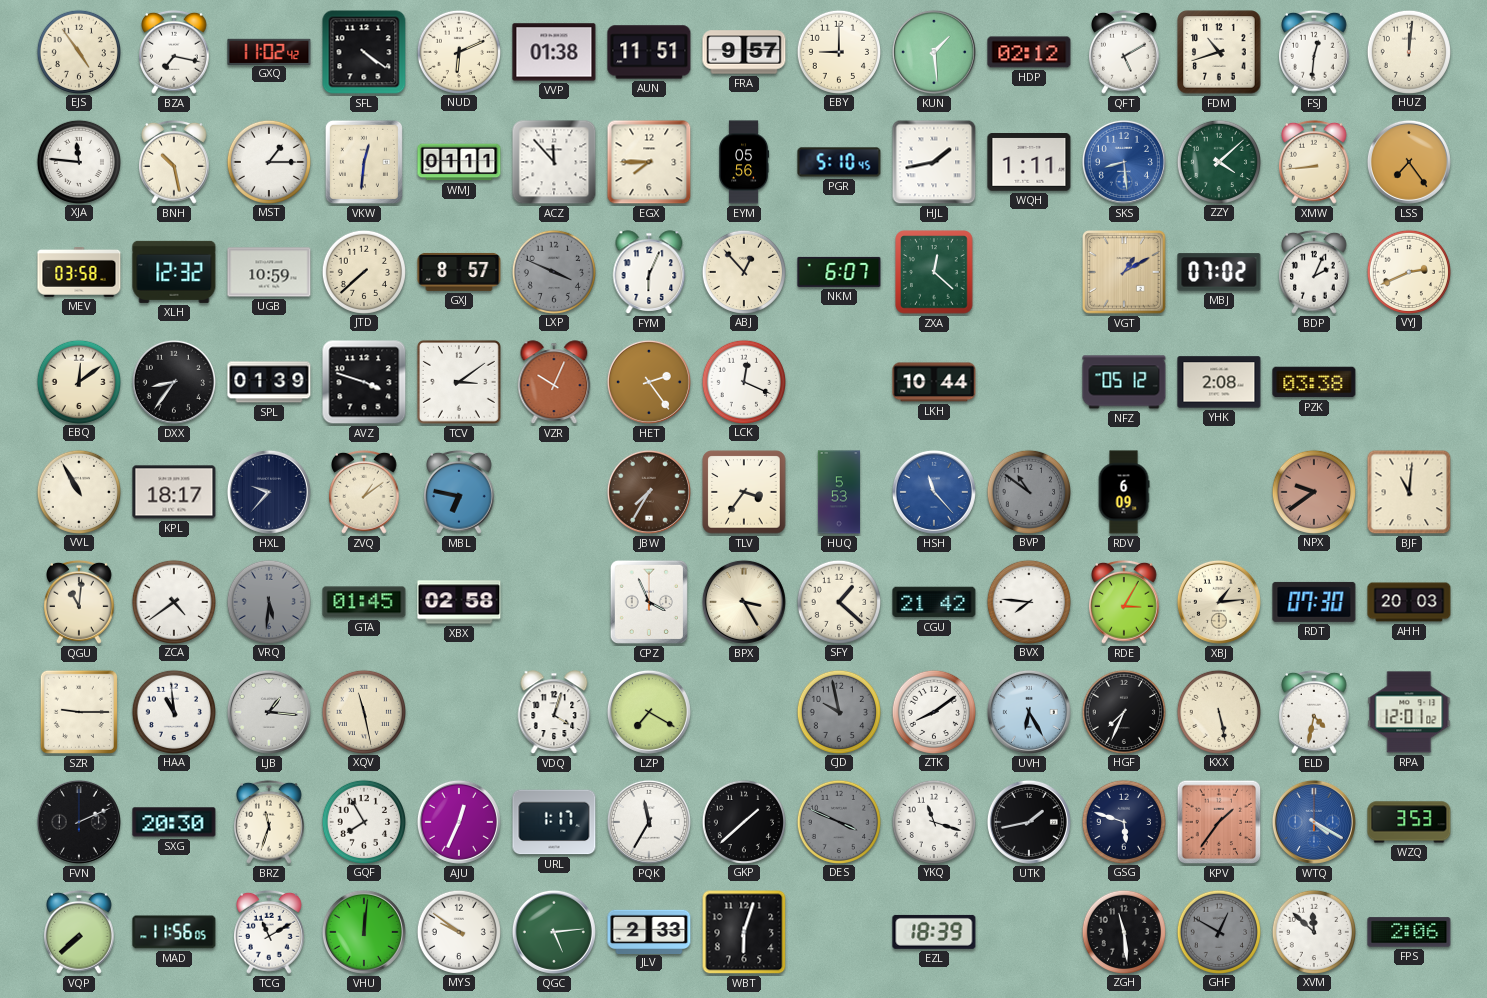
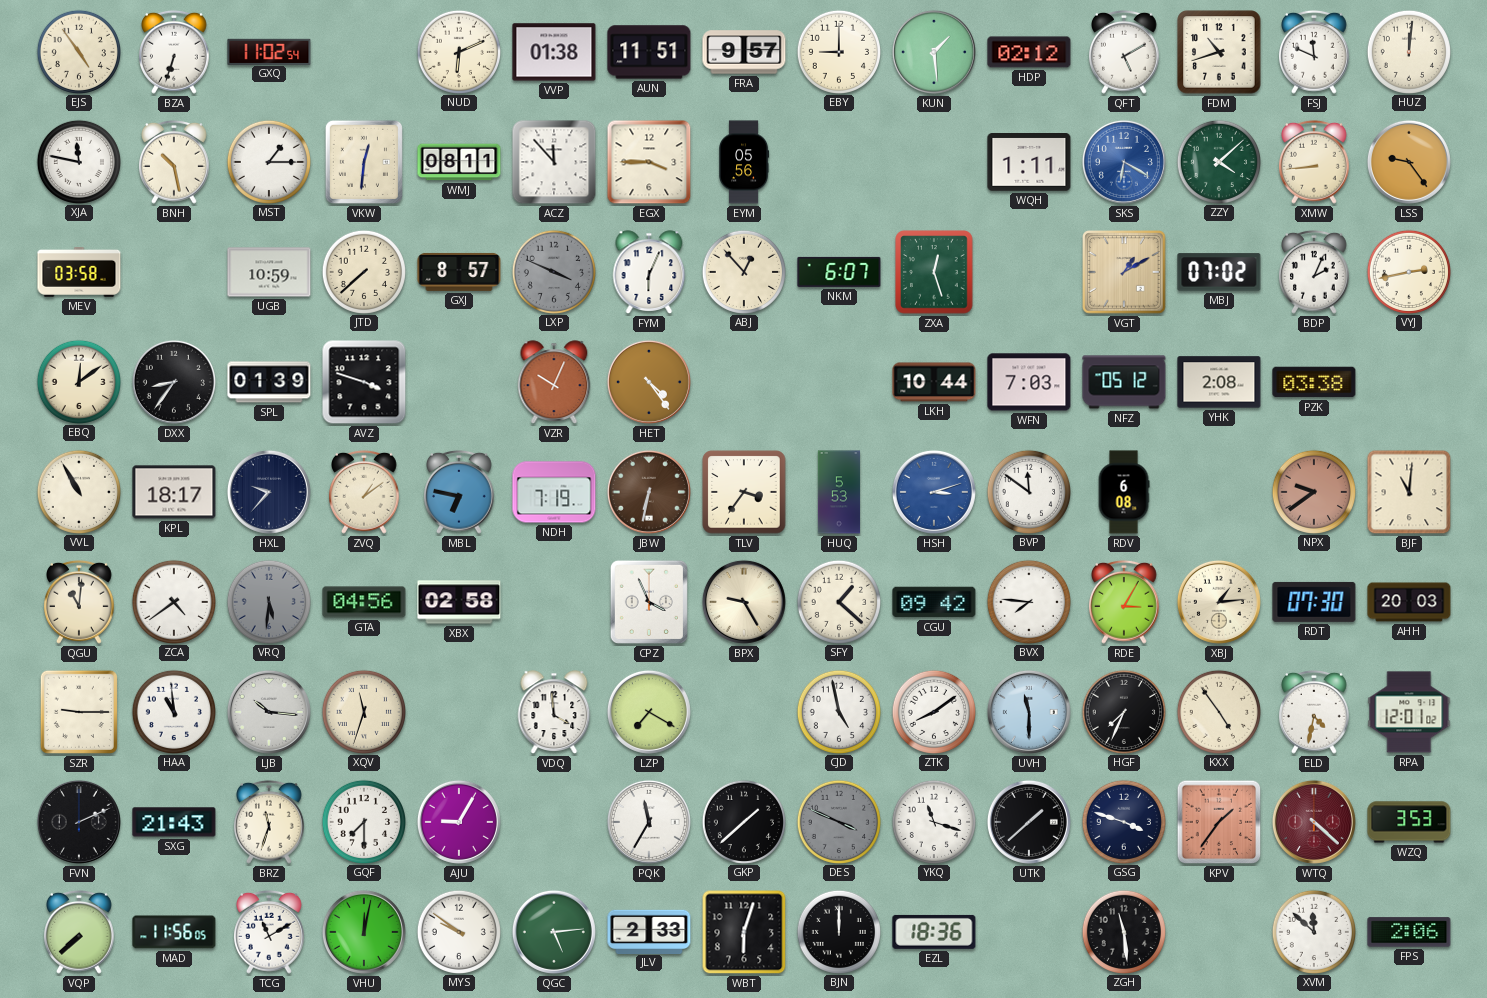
BZA: 7:17 -> 6:33
GXQ: 11:02:42 -> 11:02:54
SFL: 4:21 -> none
FSJ: 12:31 -> 11:49
XJA: 11:46 -> 11:47
WMJ: 01:11 -> 08:11
EGX: 7:45 -> 3:45
PGR: 5:10 -> none
HJL: 1:43 -> none
SKS: 8:29 -> 6:20
LSS: 7:24 -> 9:24
XLH: 12:32 -> none
ZXA: 12:22 -> 12:27
VYJ: 2:41 -> 2:43
TCV: 3:09 -> none
HET: 2:24 -> 4:24
LCK: 12:19 -> none
WFN: none -> 7:03
NDH: none -> 7:19
JBW: 7:35 -> 6:32
HSH: 11:23 -> 3:12
BVP: 10:51 -> 11:51
BVP dial: grey -> white
RDV: 6:09 -> 6:08
GTA: 01:45 -> 04:56
BPX: 3:25 -> 9:25
CGU: 21:42 -> 09:42
LJB: 1:16 -> 10:16
XQV: 11:28 -> 11:33
VDQ: 4:03 -> 3:59
CJD: 9:58 -> 4:58
CJD dial: grey -> white
UVH: 6:25 -> 11:30
KXX: 5:28 -> 4:54
SXG: 20:30 -> 21:43
GQF: 7:55 -> 7:30
AJU: 12:34 -> 9:05
URL: 1:17 -> none
UTK: 1:43 -> 1:38
GSG: 5:48 -> 3:48
WTQ: 4:20 -> 4:22
WTQ dial: blue -> burgundy
VHU: 12:01 -> 12:02
BJN: none -> 12:00
EZL: 18:39 -> 18:36
GHF: 12:50 -> none
